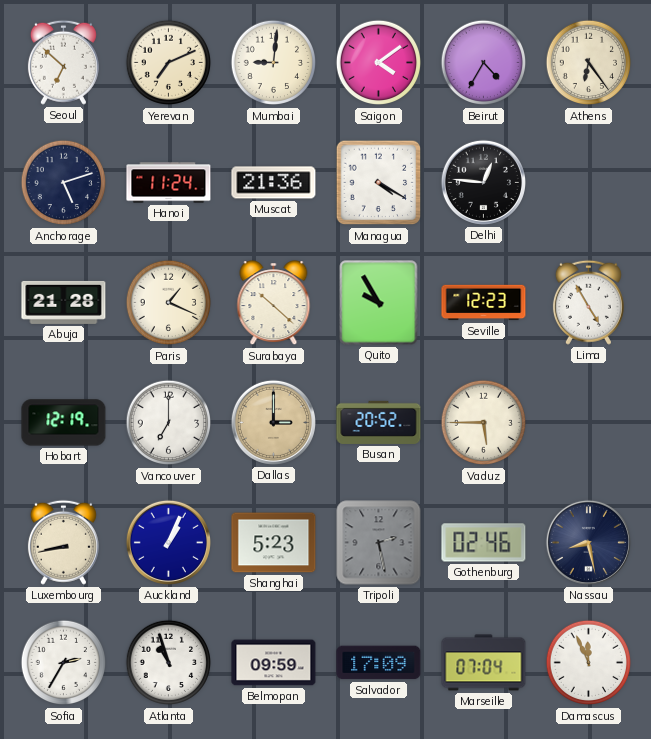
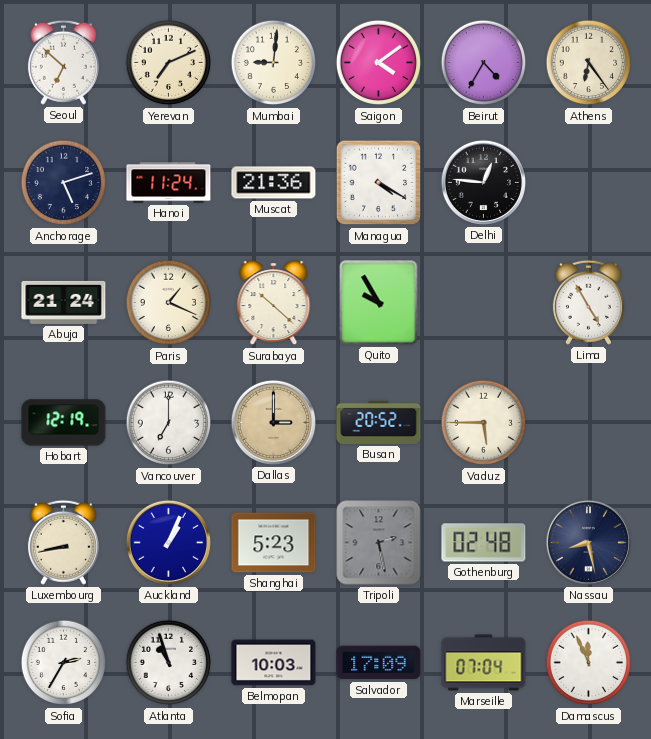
Abuja: 21:28 -> 21:24
Seville: 12:23 -> none
Gothenburg: 02:46 -> 02:48
Belmopan: 09:59 -> 10:03
